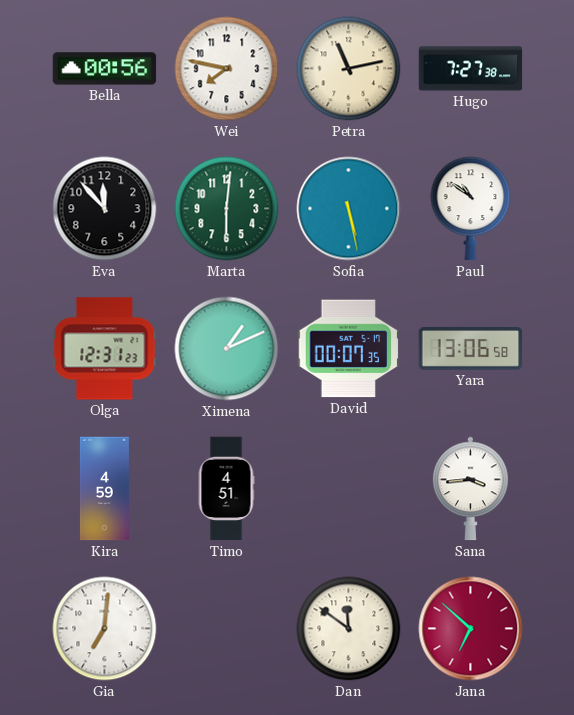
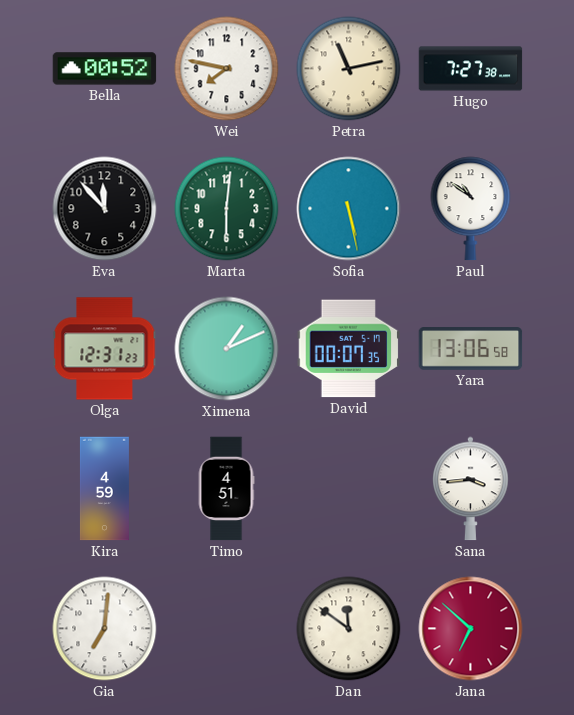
Bella: 00:56 -> 00:52
